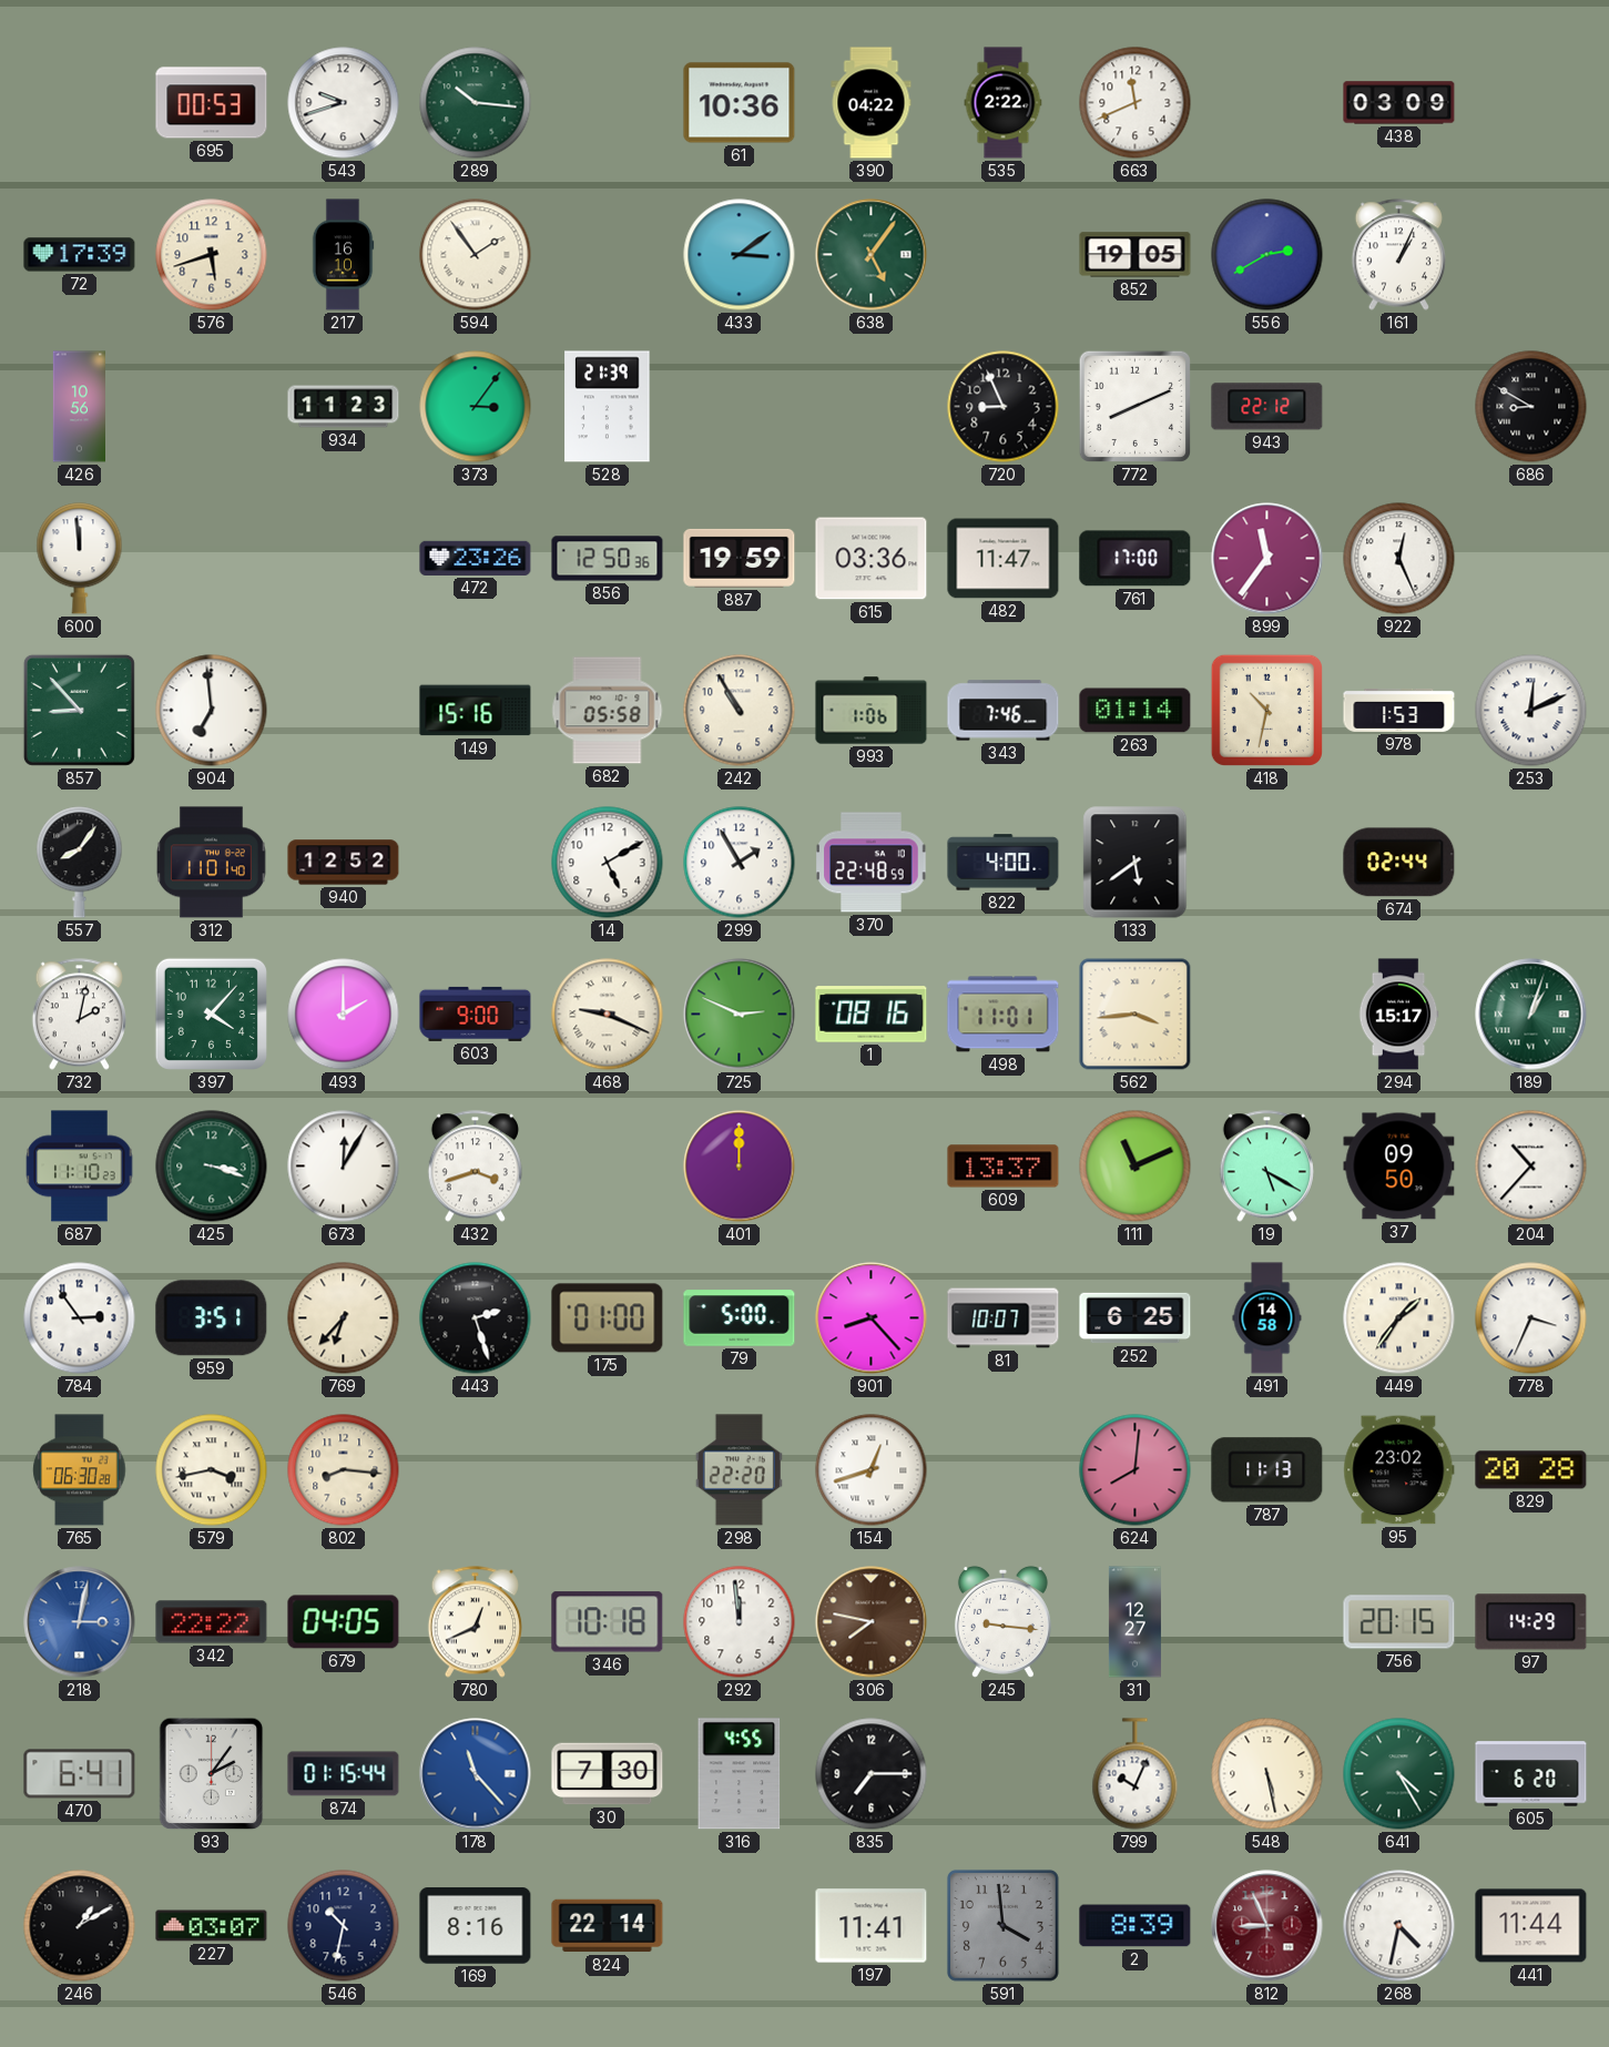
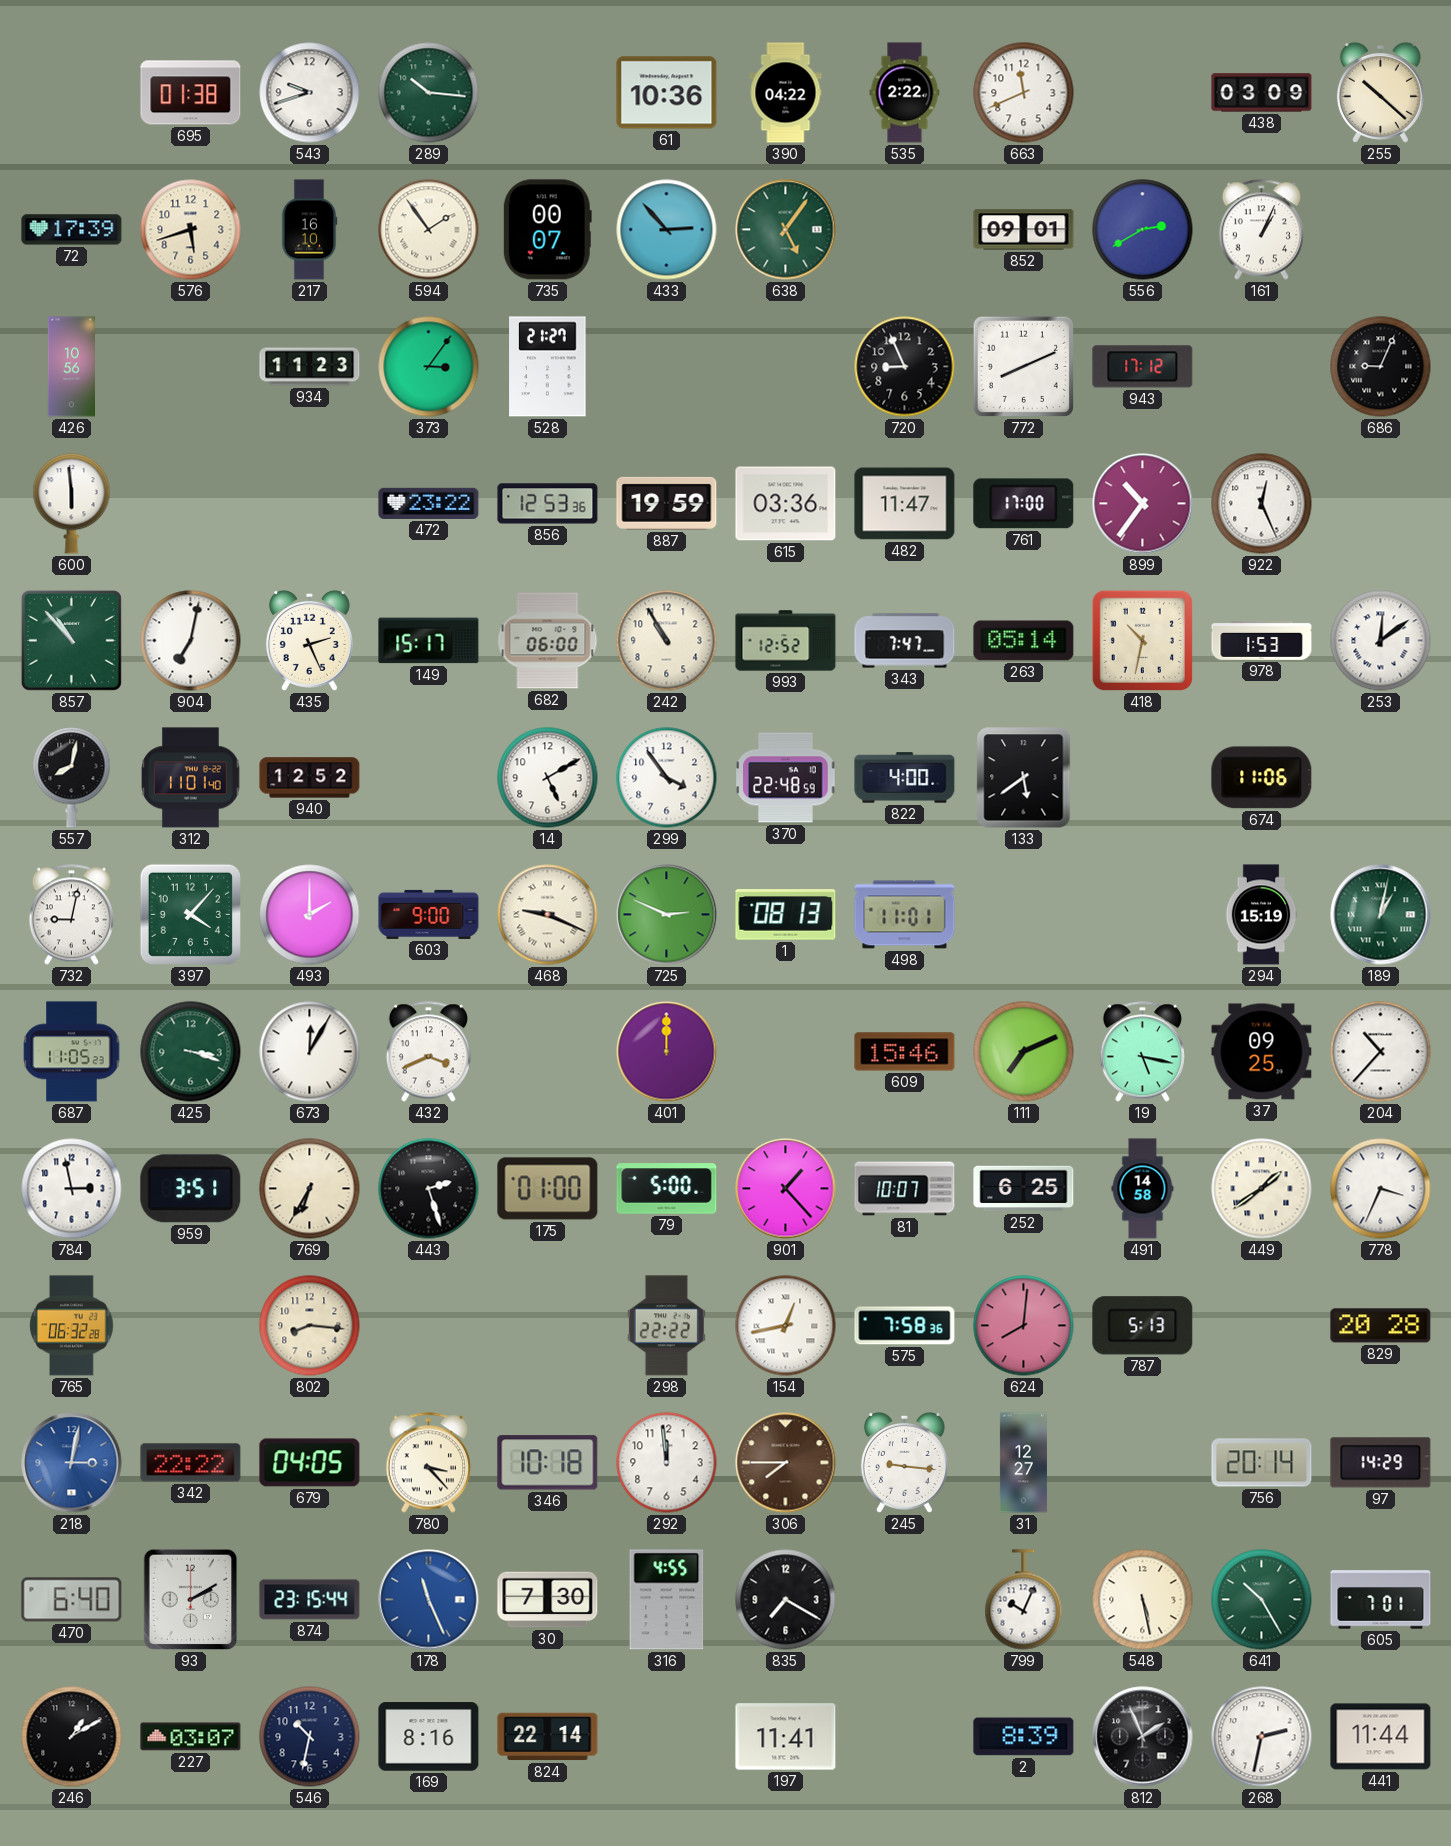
695: 00:53 -> 01:38
255: none -> 10:22
735: none -> 00:07
433: 3:09 -> 2:53
852: 19:05 -> 09:01
528: 21:39 -> 21:27
943: 22:12 -> 17:12
686: 8:50 -> 9:04
600: 11:59 -> 5:59
472: 23:26 -> 23:22
856: 12:50 -> 12:53
899: 11:36 -> 10:36
857: 8:53 -> 10:53
904: 6:59 -> 7:02
435: none -> 2:26
149: 15:16 -> 15:17
682: 05:58 -> 06:00
993: 1:06 -> 12:52
343: 7:46 -> 7:47
263: 01:14 -> 05:14
253: 12:11 -> 12:09
557: 8:06 -> 8:02
299: 1:55 -> 3:54
674: 02:44 -> 11:06
732: 2:02 -> 9:02
1: 08:16 -> 08:13
562: 3:44 -> none
294: 15:17 -> 15:19
189: 1:03 -> 1:02
687: 11:10 -> 11:05
432: 3:42 -> 3:41
609: 13:37 -> 15:46
111: 11:11 -> 7:11
19: 5:20 -> 5:17
37: 09:50 -> 09:25
784: 2:54 -> 2:58
769: 6:37 -> 6:35
901: 8:23 -> 1:23
449: 1:36 -> 1:39
765: 06:30 -> 06:32
579: 3:43 -> none
298: 22:20 -> 22:22
154: 12:42 -> 12:43
575: none -> 7:58
787: 11:13 -> 5:13
95: 23:02 -> none
780: 12:41 -> 3:23
306: 7:47 -> 7:45
756: 20:15 -> 20:14
470: 6:41 -> 6:40
93: 2:06 -> 2:10
874: 01:15 -> 23:15
178: 11:23 -> 11:26
835: 7:15 -> 7:20
641: 4:25 -> 10:25
605: 6:20 -> 7:01
591: 3:59 -> none
812: 8:56 -> 1:56
812 dial: burgundy -> black
268: 4:32 -> 2:32
